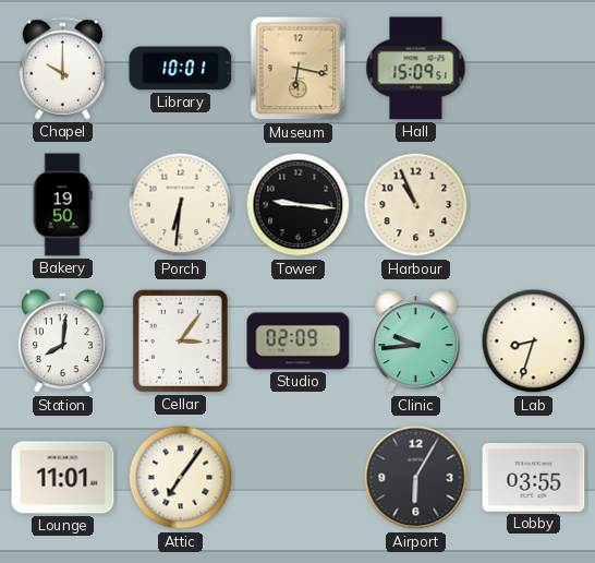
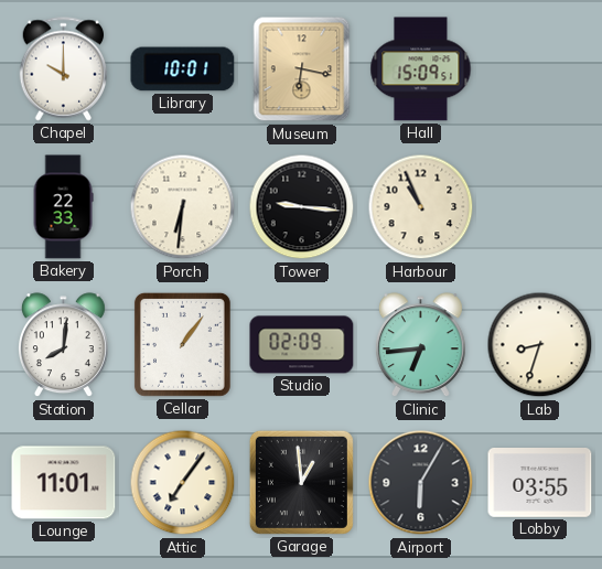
Bakery: 19:50 -> 22:33
Cellar: 3:06 -> 1:06
Clinic: 9:44 -> 6:44
Garage: none -> 12:59
